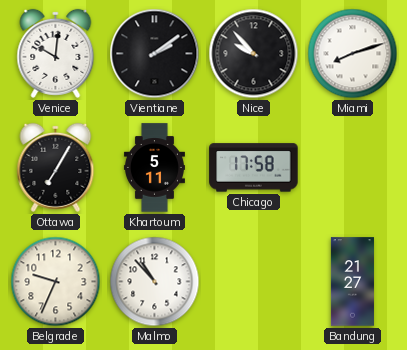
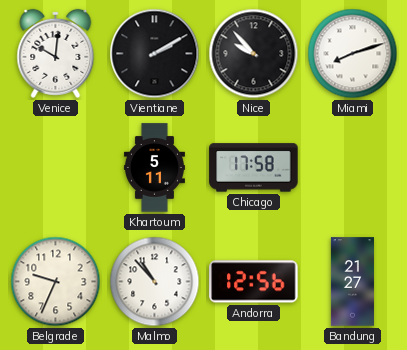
Vientiane: 2:09 -> 2:10
Ottawa: 7:05 -> none
Andorra: none -> 12:56
